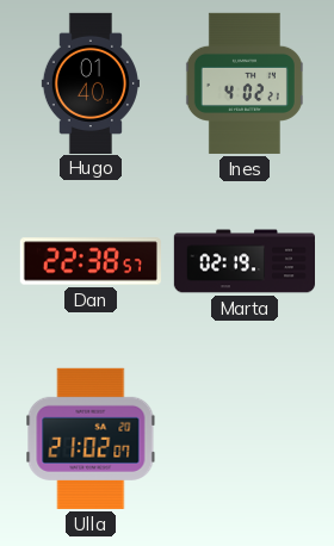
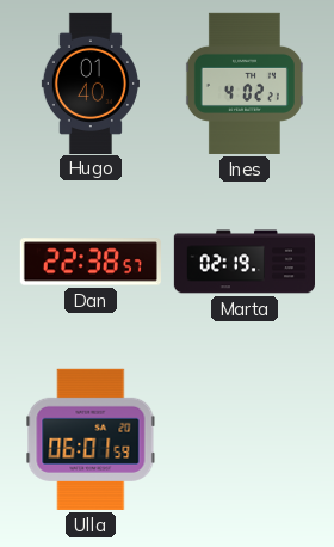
Ulla: 21:02 -> 06:01
